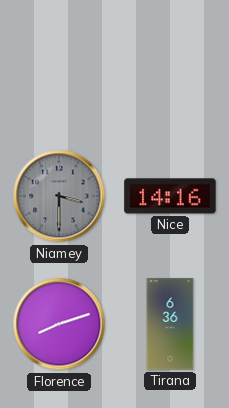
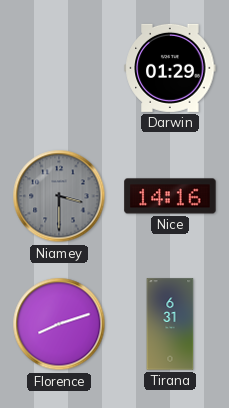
Darwin: none -> 01:29
Tirana: 6:36 -> 6:31
